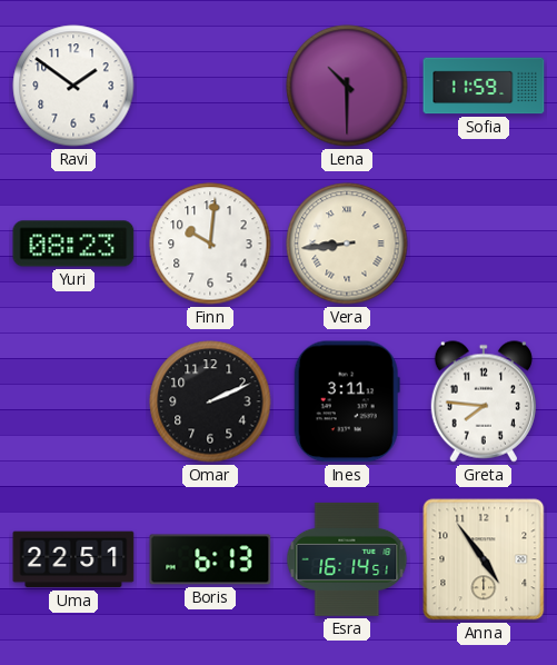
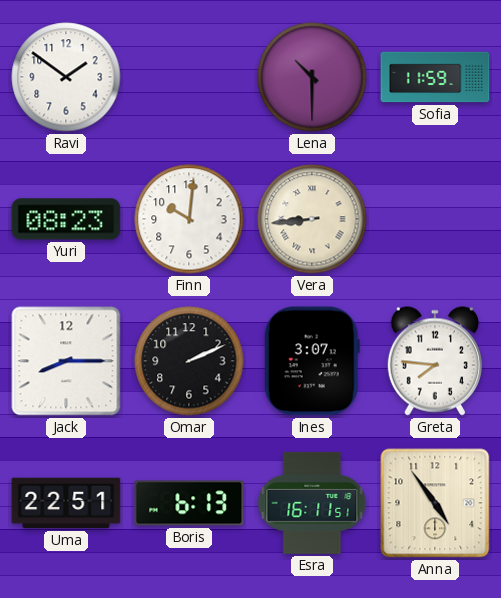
Jack: none -> 8:15
Ines: 3:11 -> 3:07
Esra: 16:14 -> 16:11
